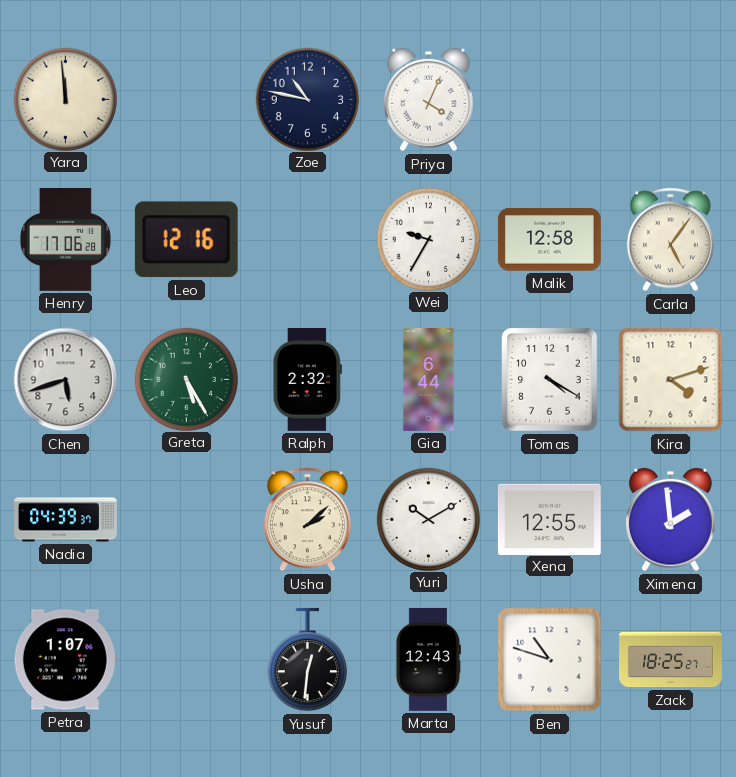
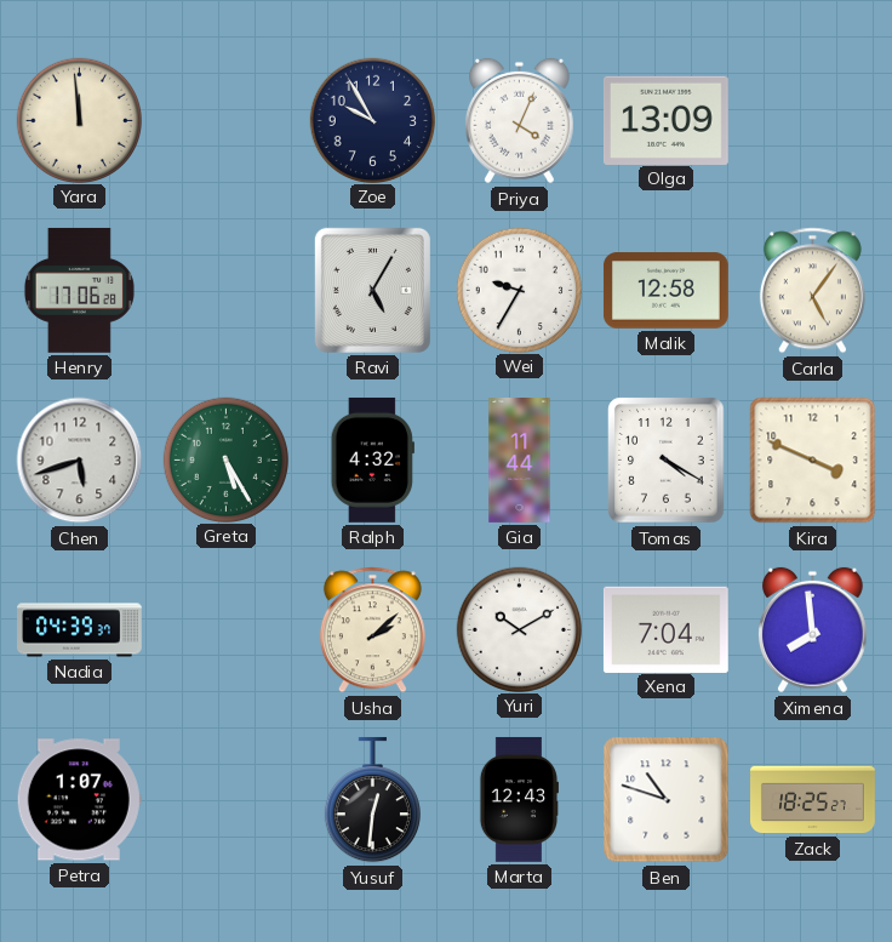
Zoe: 10:47 -> 9:55
Olga: none -> 13:09
Leo: 12:16 -> none
Ravi: none -> 5:05
Ralph: 2:32 -> 4:32
Gia: 6:44 -> 11:44
Kira: 4:12 -> 3:49
Xena: 12:55 -> 7:04
Ximena: 1:59 -> 7:59
